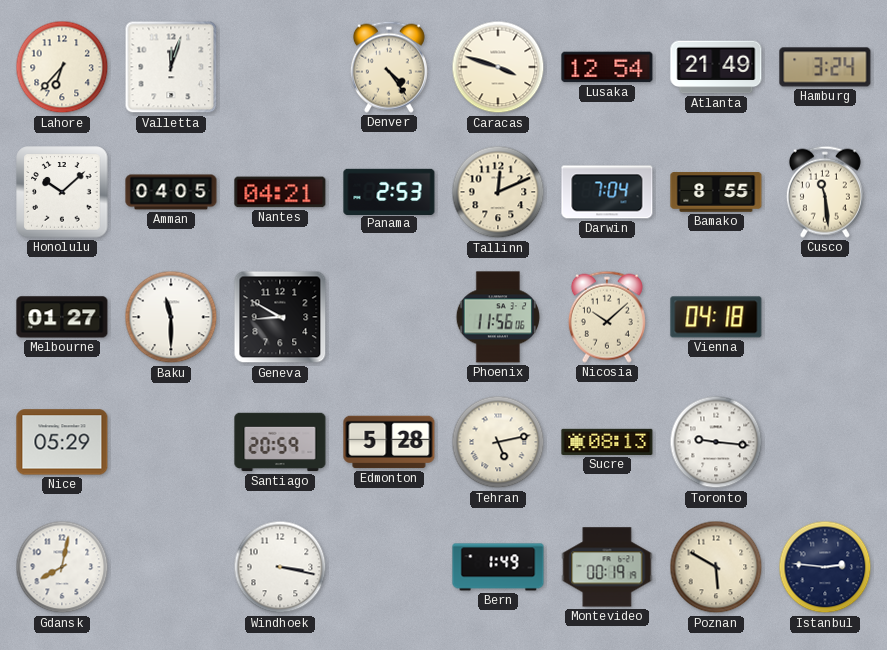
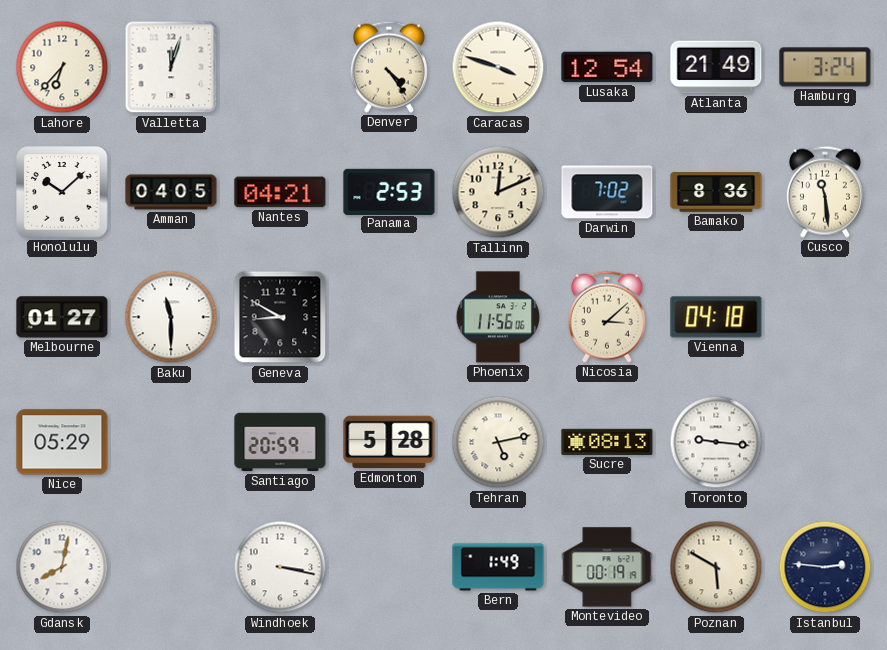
Darwin: 7:04 -> 7:02
Bamako: 8:55 -> 8:36
Nicosia: 10:08 -> 3:08
